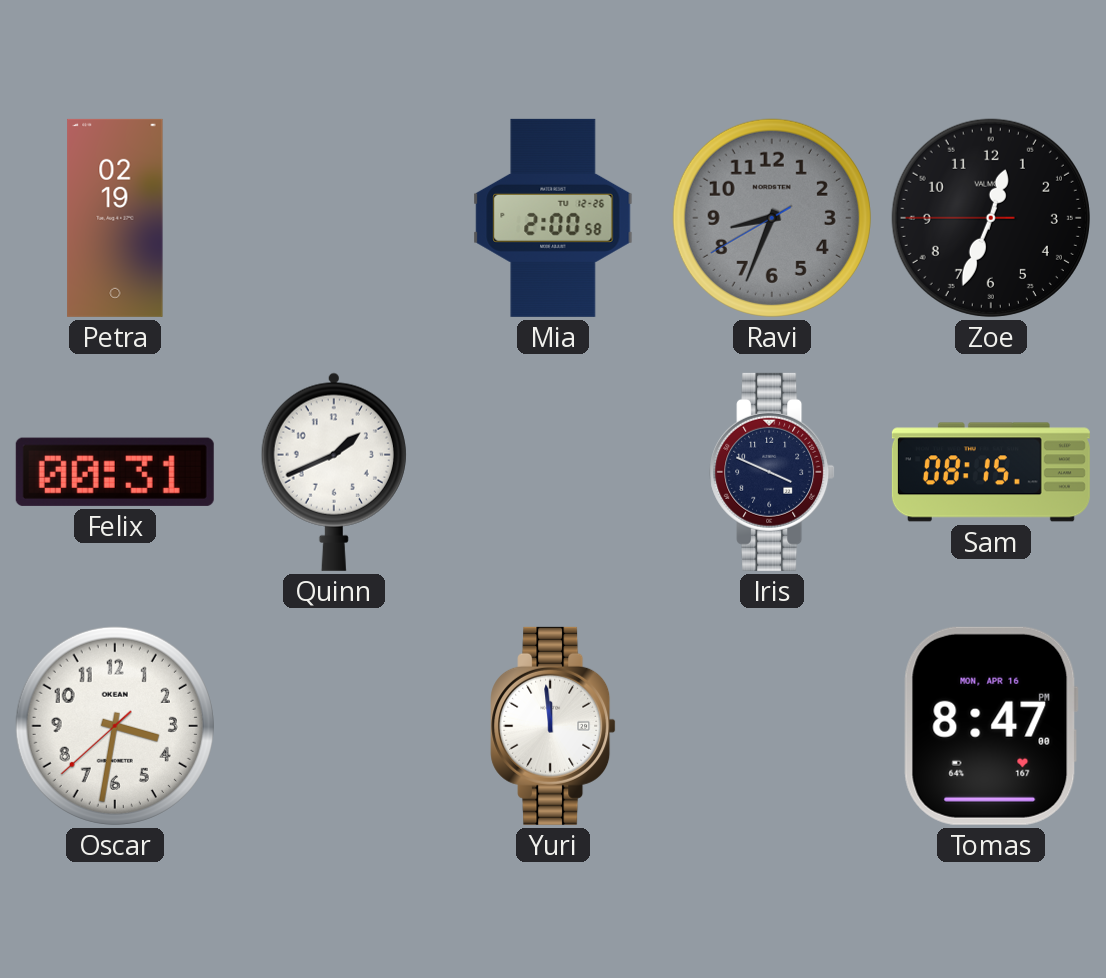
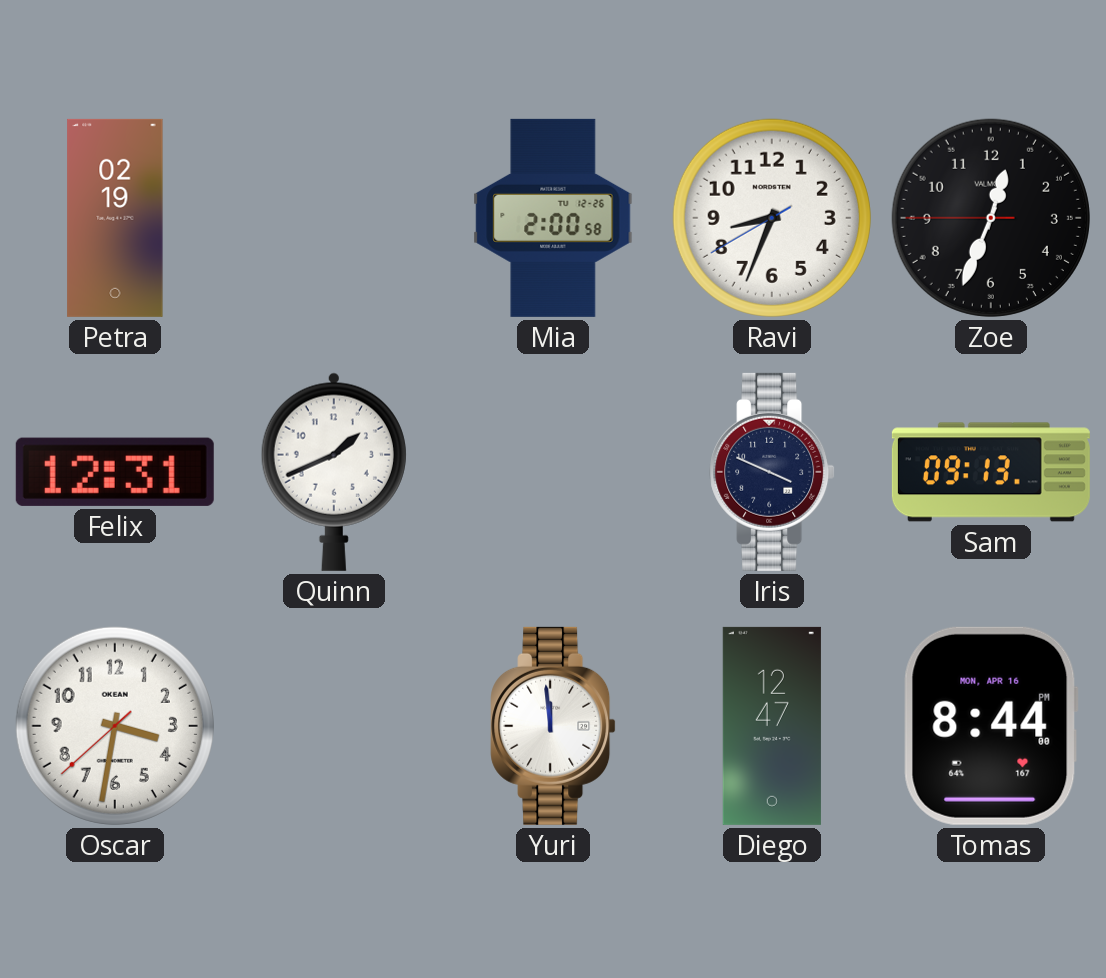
Ravi dial: grey -> white
Felix: 00:31 -> 12:31
Sam: 08:15 -> 09:13
Diego: none -> 12:47
Tomas: 8:47 -> 8:44
